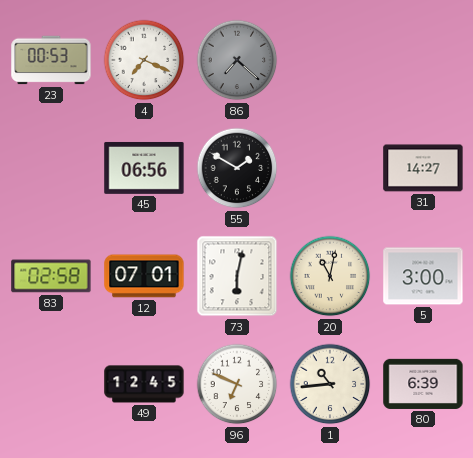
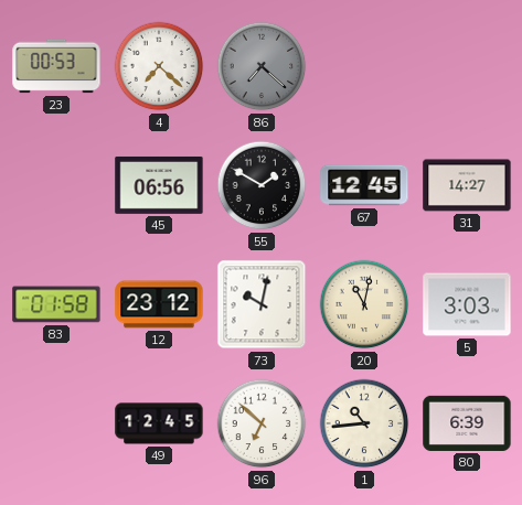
4: 7:19 -> 7:22
67: none -> 12:45
83: 02:58 -> 01:58
12: 07:01 -> 23:12
73: 6:02 -> 10:02
5: 3:00 -> 3:03
96: 6:49 -> 6:52
